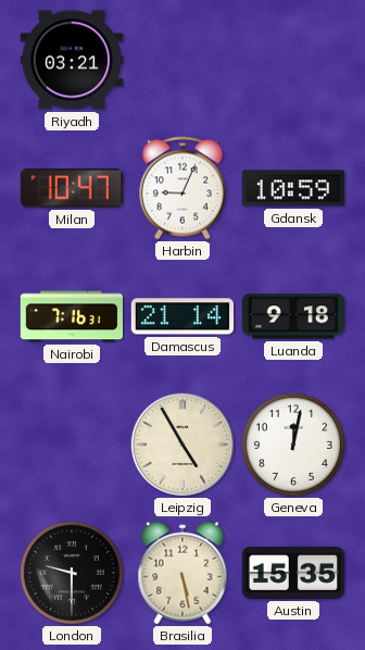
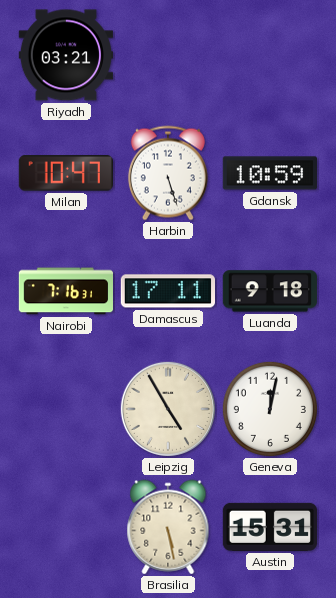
Harbin: 9:04 -> 5:27
Damascus: 21:14 -> 17:11
London: 9:30 -> none
Austin: 15:35 -> 15:31
